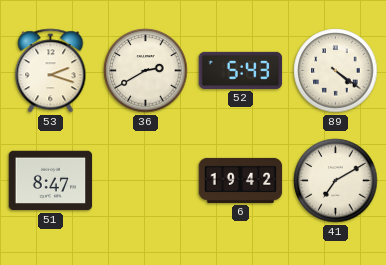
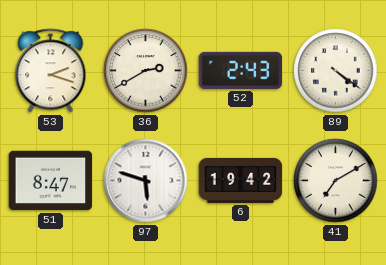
52: 5:43 -> 2:43
97: none -> 5:48
